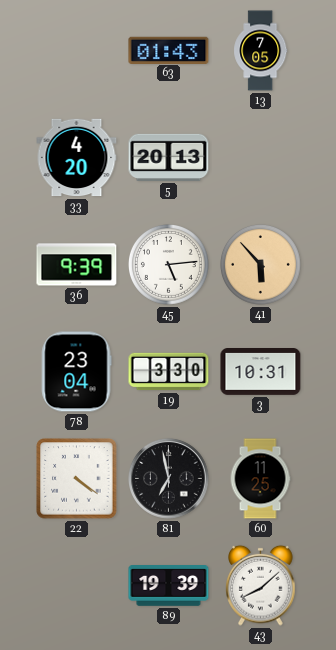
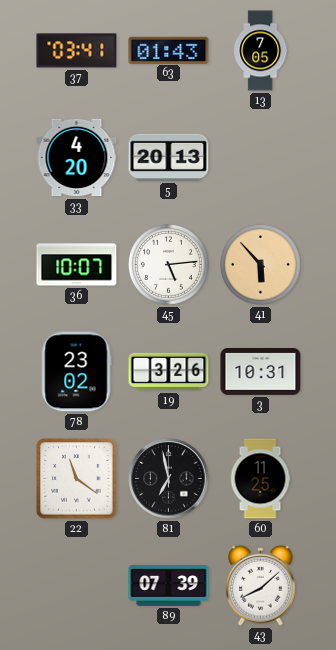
37: none -> 03:41
36: 9:39 -> 10:07
78: 23:04 -> 23:02
19: 3:30 -> 3:26
22: 4:21 -> 11:21
89: 19:39 -> 07:39
